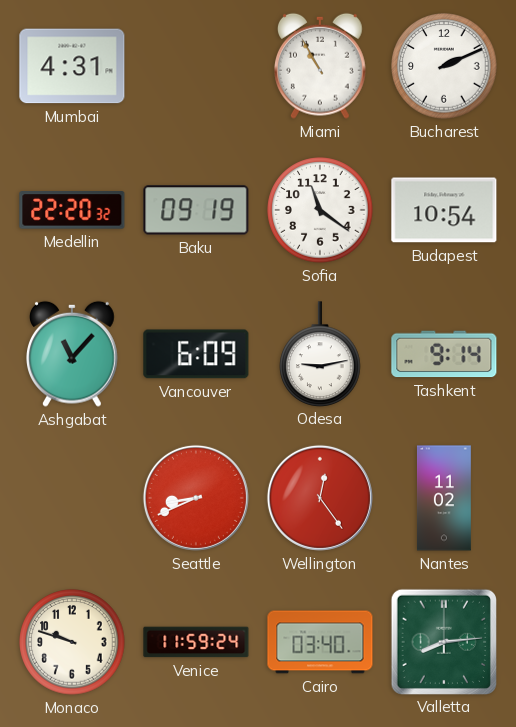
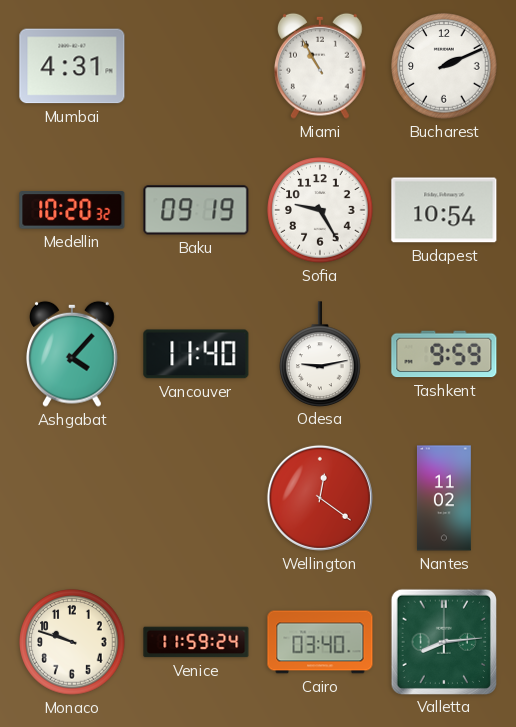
Medellin: 22:20 -> 10:20
Sofia: 11:21 -> 9:25
Ashgabat: 11:07 -> 4:07
Vancouver: 6:09 -> 11:40
Tashkent: 9:14 -> 9:59
Seattle: 8:41 -> none
Wellington: 12:24 -> 12:21
